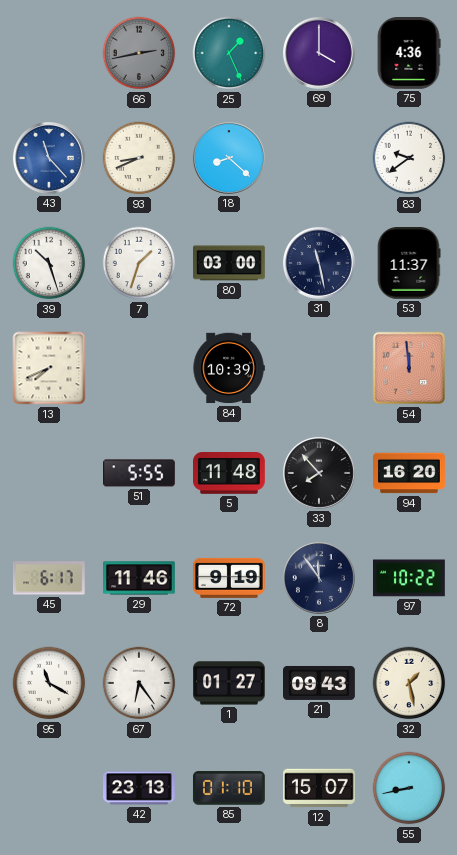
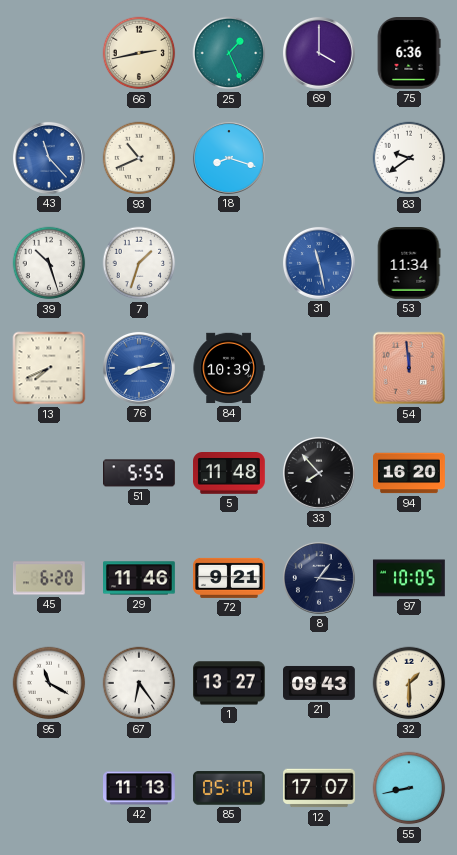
66 dial: grey -> cream
75: 4:36 -> 6:36
93: 8:41 -> 10:41
18: 8:22 -> 8:18
80: 03:00 -> none
31 dial: navy -> blue
53: 11:37 -> 11:34
76: none -> 8:13
45: 6:17 -> 6:20
72: 9:19 -> 9:21
8: 11:54 -> 1:16
97: 10:22 -> 10:05
1: 01:27 -> 13:27
32: 1:28 -> 1:30
42: 23:13 -> 11:13
85: 01:10 -> 05:10
12: 15:07 -> 17:07
